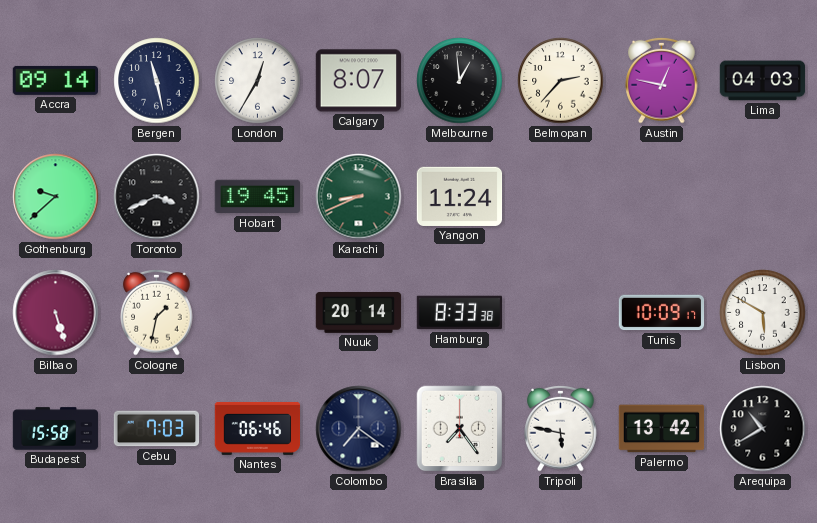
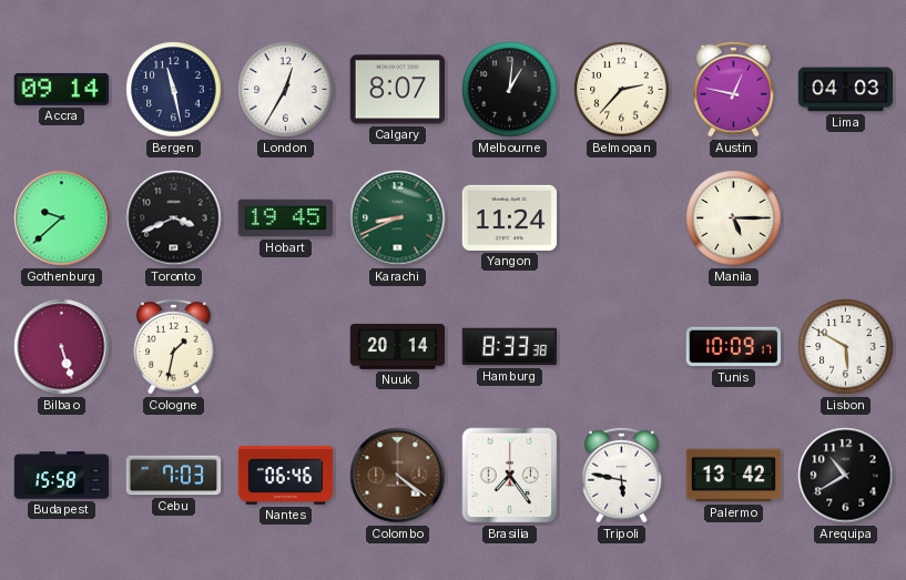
Melbourne: 12:59 -> 1:01
Manila: none -> 5:15
Colombo: 7:21 -> 4:21
Colombo dial: navy -> brown
